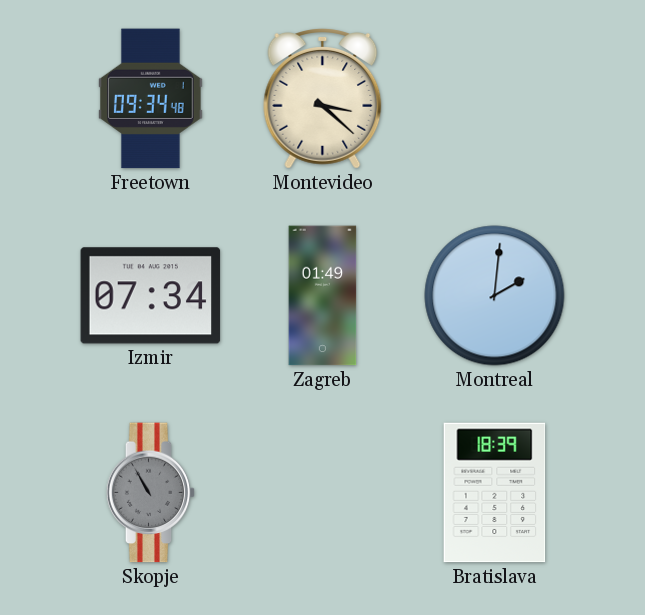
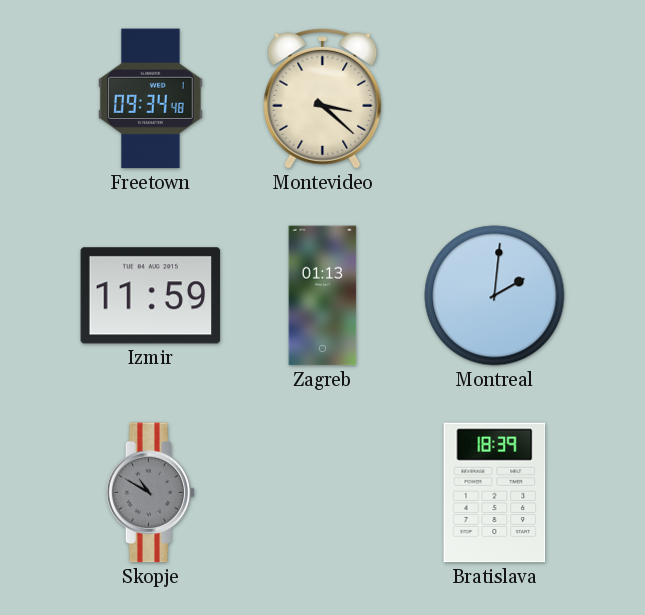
Izmir: 07:34 -> 11:59
Zagreb: 01:49 -> 01:13
Skopje: 10:55 -> 10:50
